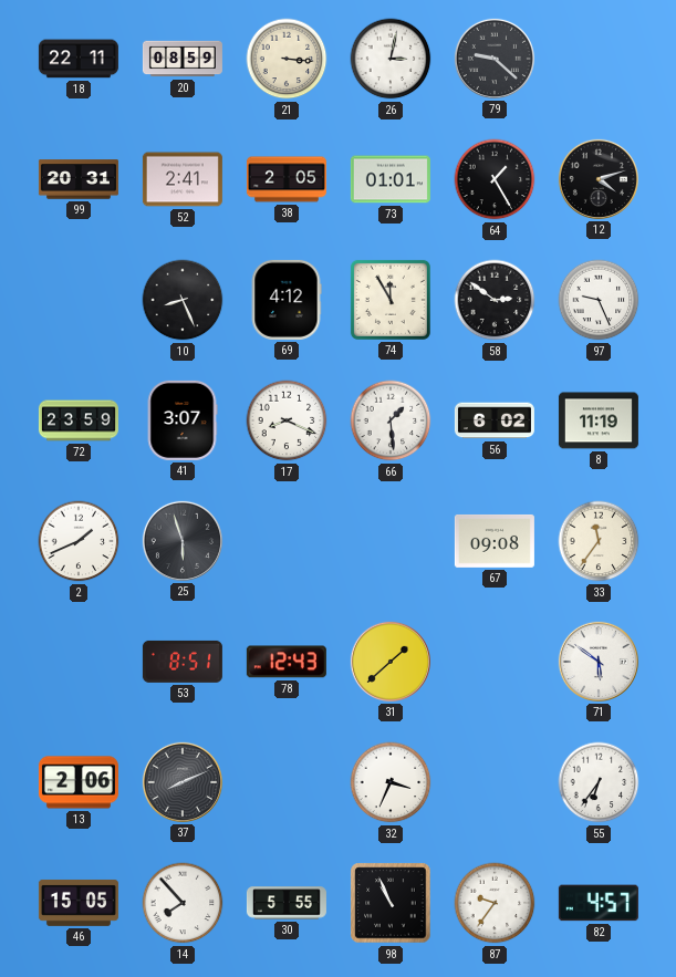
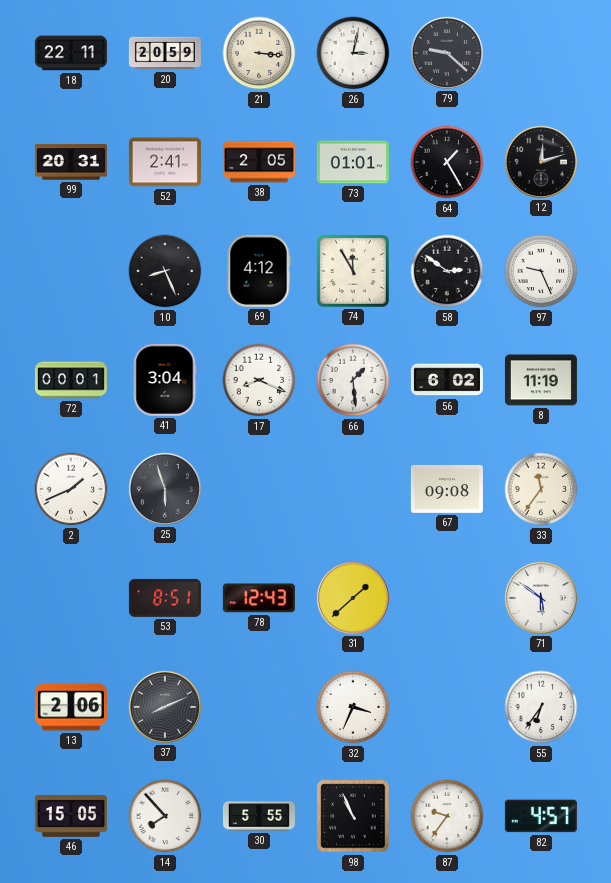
20: 08:59 -> 20:59
12: 4:12 -> 12:12
72: 23:59 -> 00:01
41: 3:07 -> 3:04
